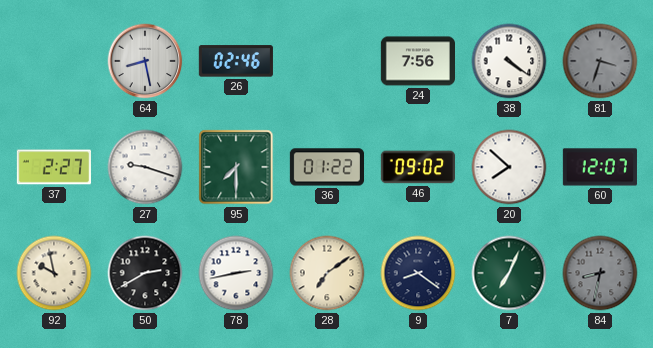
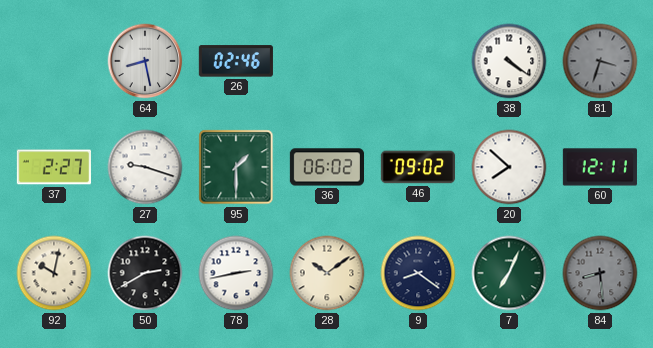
24: 7:56 -> none
95: 7:30 -> 1:30
36: 01:22 -> 06:02
60: 12:07 -> 12:11
92: 9:58 -> 10:02
28: 7:09 -> 10:09
84: 8:32 -> 8:29
